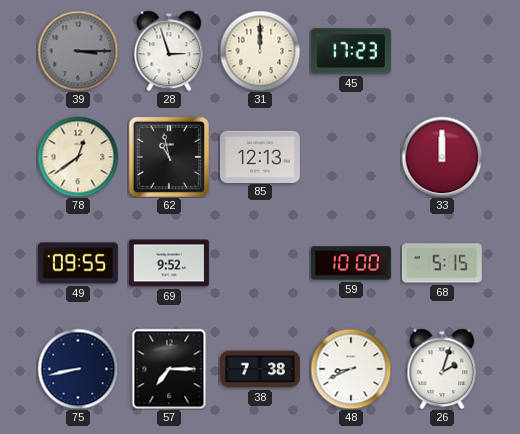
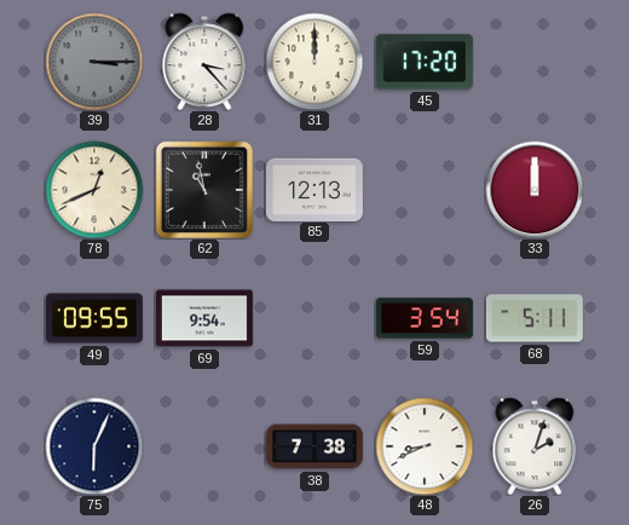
28: 2:57 -> 3:23
45: 17:23 -> 17:20
78: 12:39 -> 12:41
69: 9:52 -> 9:54
59: 10:00 -> 3:54
68: 5:15 -> 5:11
75: 8:43 -> 6:04
57: 7:15 -> none
